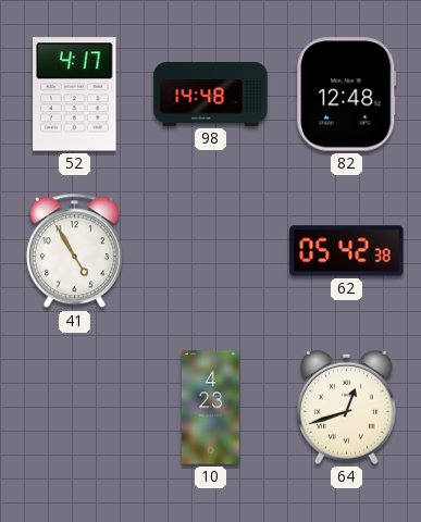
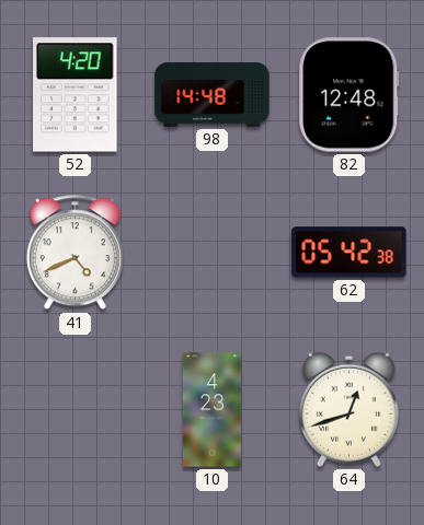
52: 4:17 -> 4:20
41: 4:55 -> 4:41
